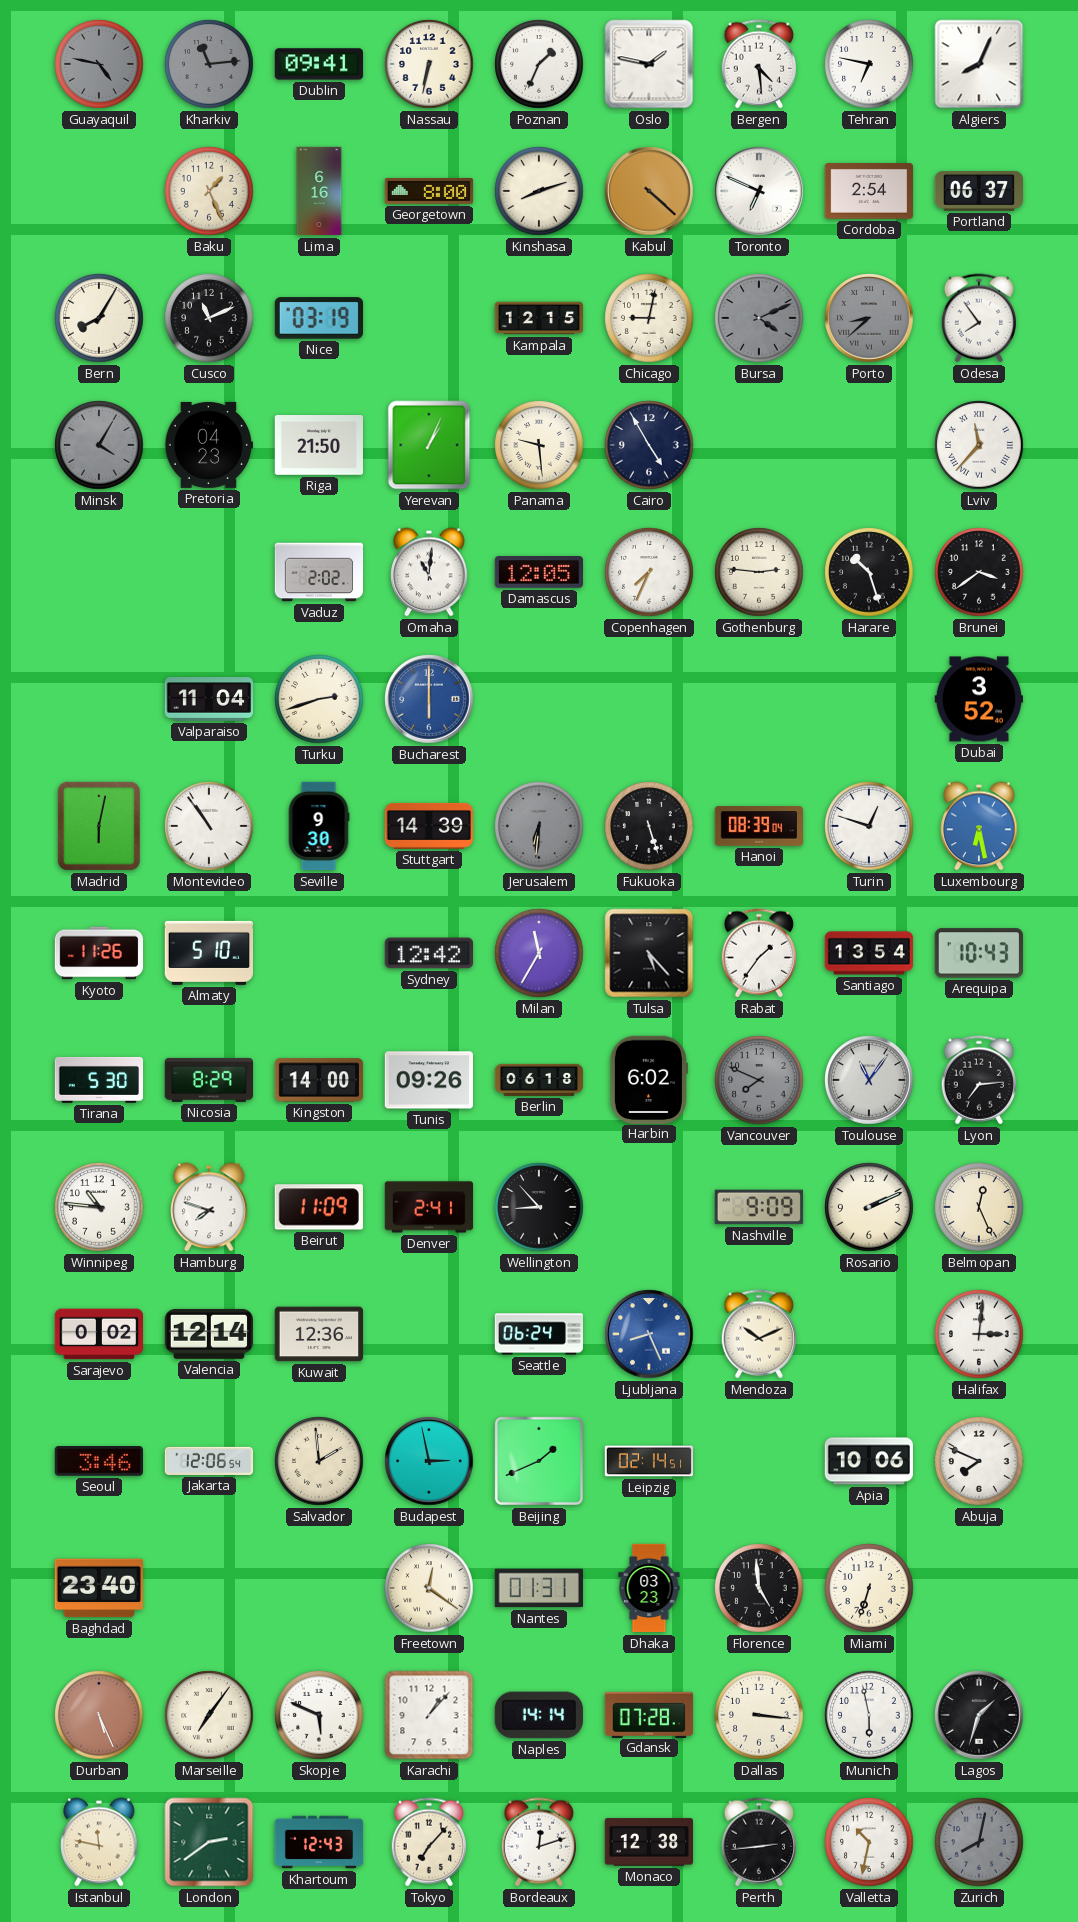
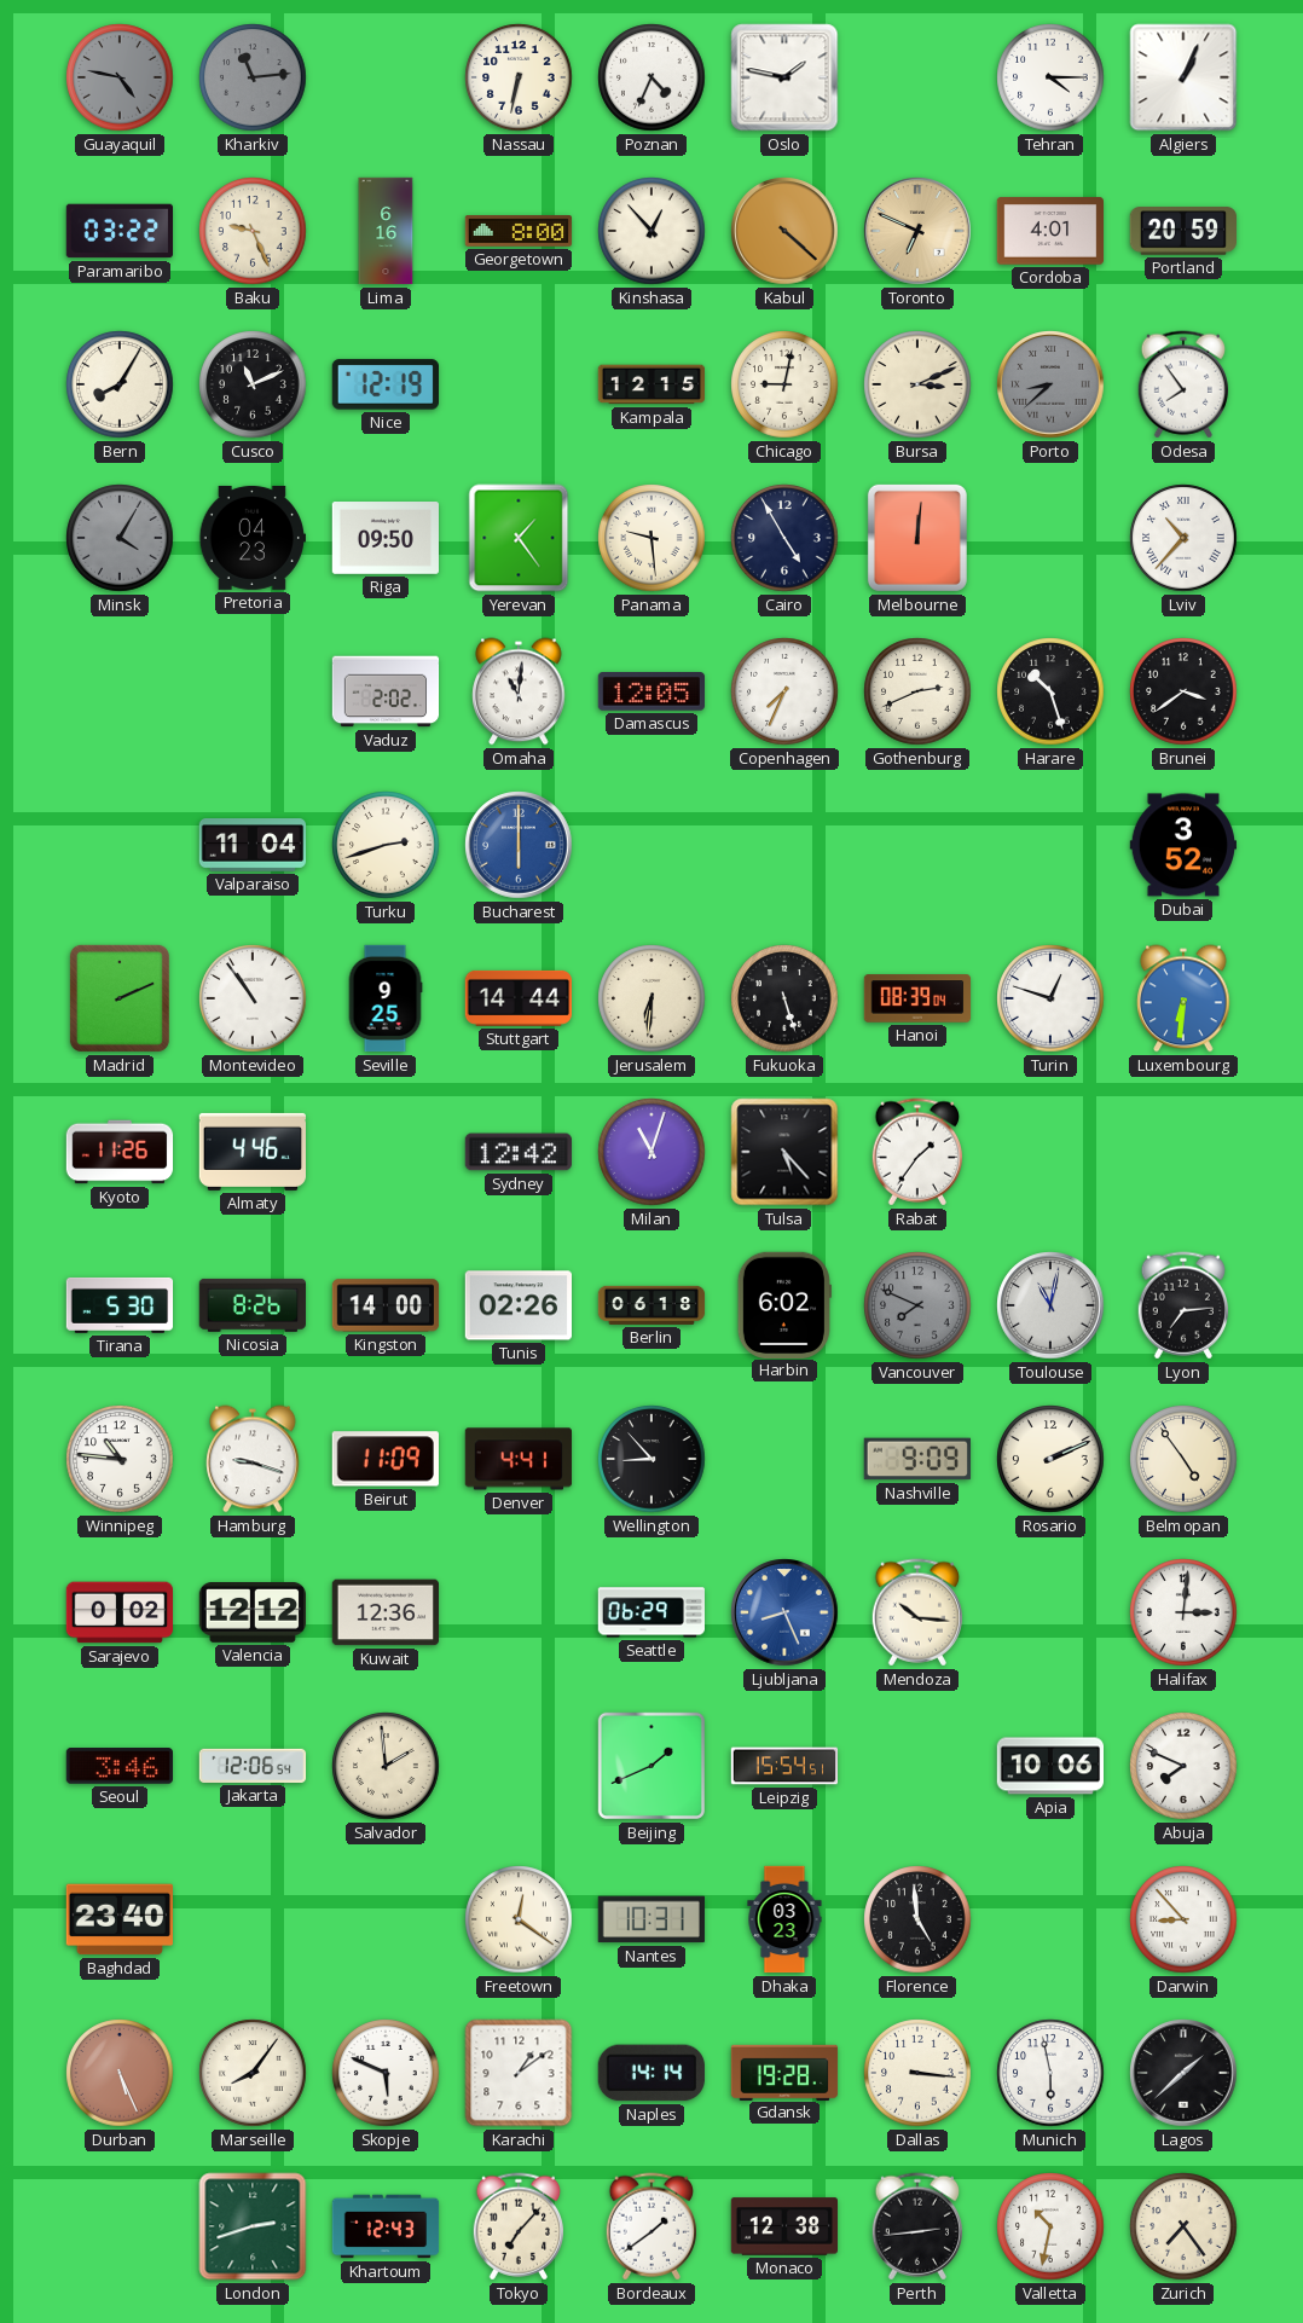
Dublin: 09:41 -> none
Poznan: 1:34 -> 4:34
Bergen: 4:29 -> none
Tehran: 6:47 -> 4:15
Algiers: 8:04 -> 1:04
Paramaribo: none -> 03:22
Baku: 1:26 -> 9:26
Kinshasa: 8:12 -> 12:53
Toronto dial: white -> champagne
Cordoba: 2:54 -> 4:01
Portland: 06:37 -> 20:59
Nice: 03:19 -> 12:19
Bursa: 4:11 -> 3:11
Bursa dial: grey -> cream
Riga: 21:50 -> 09:50
Yerevan: 1:04 -> 1:24
Melbourne: none -> 12:01
Lviv: 11:37 -> 10:37
Gothenburg: 2:46 -> 2:41
Madrid: 6:02 -> 2:11
Seville: 9:30 -> 9:25
Stuttgart: 14:39 -> 14:44
Jerusalem dial: grey -> cream
Luxembourg: 6:28 -> 6:31
Almaty: 5:10 -> 4:46
Milan: 11:35 -> 11:03
Santiago: 13:54 -> none
Arequipa: 10:43 -> none
Nicosia: 8:29 -> 8:26
Tunis: 09:26 -> 02:26
Toulouse: 11:06 -> 11:02
Hamburg: 7:48 -> 9:18
Denver: 2:41 -> 4:41
Belmopan: 12:26 -> 4:54
Valencia: 12:14 -> 12:12
Seattle: 06:24 -> 06:29
Mendoza: 10:11 -> 10:16
Budapest: 2:58 -> none
Leipzig: 02:14 -> 15:54
Nantes: 01:31 -> 10:31
Miami: 6:33 -> none
Darwin: none -> 8:53
Marseille: 7:06 -> 8:06
Karachi: 1:07 -> 1:09
Gdansk: 07:28 -> 19:28
Lagos: 1:33 -> 1:38
Istanbul: 11:47 -> none
London: 2:39 -> 2:42
Bordeaux: 12:12 -> 1:39
Zurich: 8:02 -> 7:24
Zurich dial: grey -> cream
